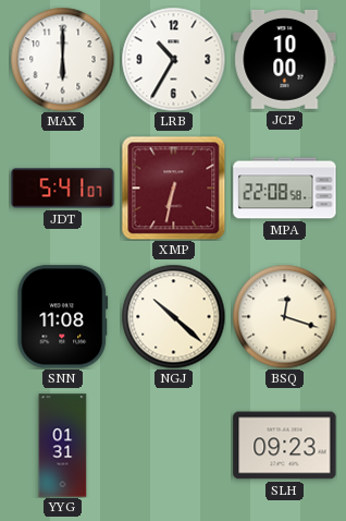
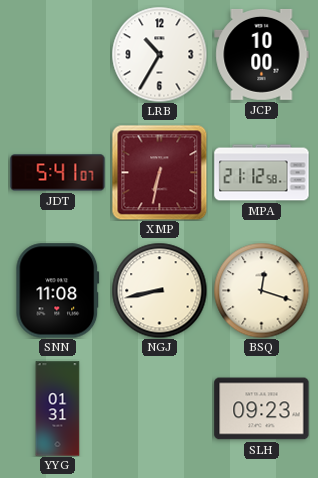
MAX: 6:00 -> none
MPA: 22:08 -> 21:12
NGJ: 10:22 -> 8:43
